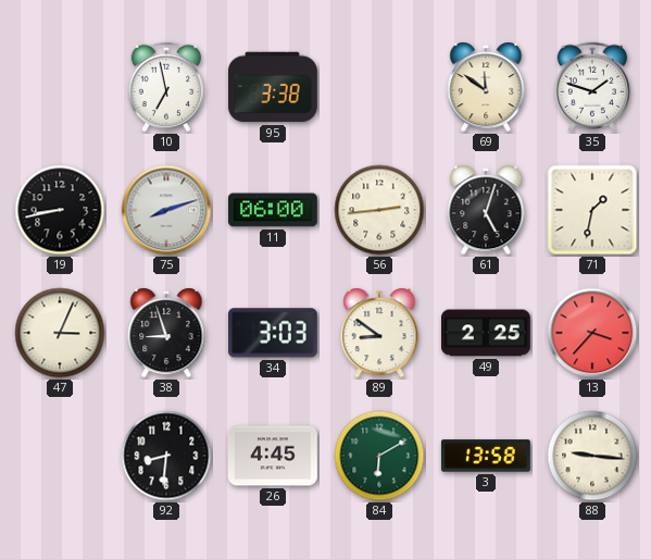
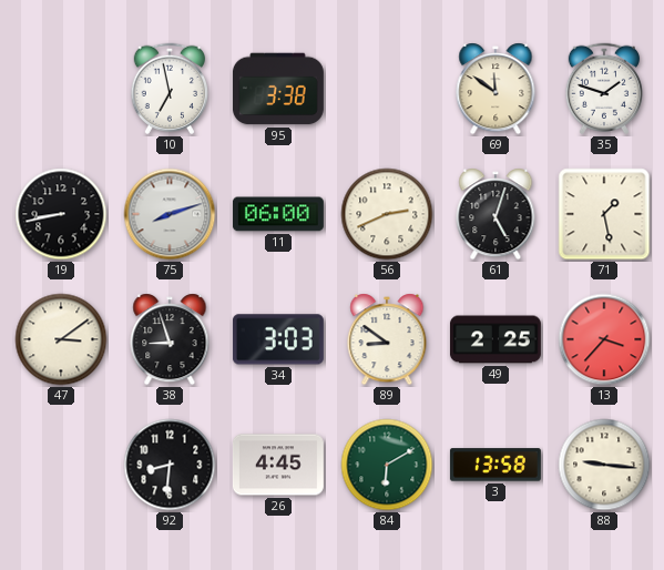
56: 2:44 -> 2:41
71: 1:32 -> 1:28
47: 3:04 -> 3:09
